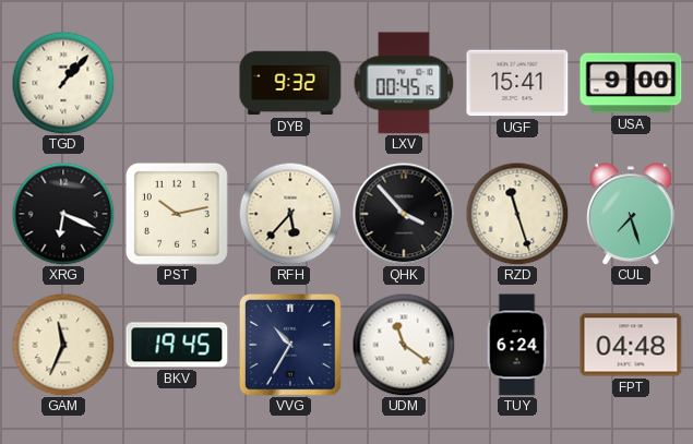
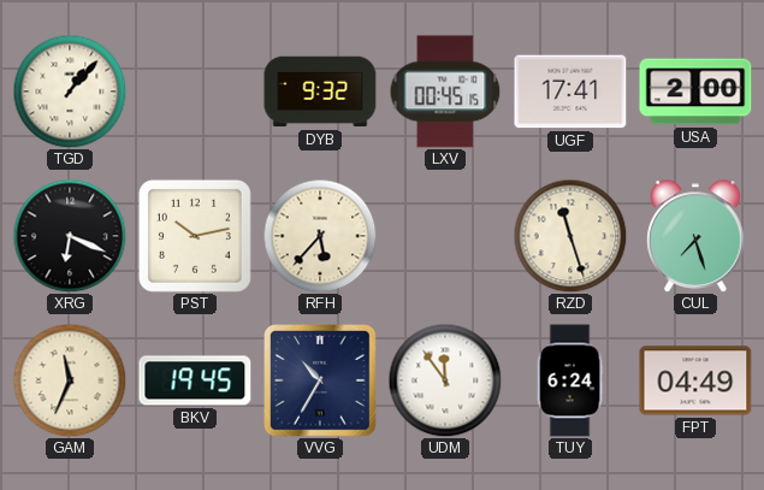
UGF: 15:41 -> 17:41
USA: 9:00 -> 2:00
QHK: 3:53 -> none
UDM: 11:21 -> 11:54
FPT: 04:48 -> 04:49
